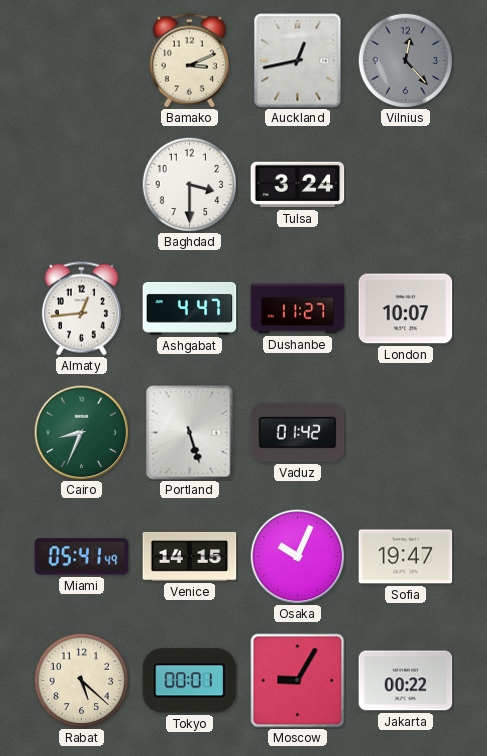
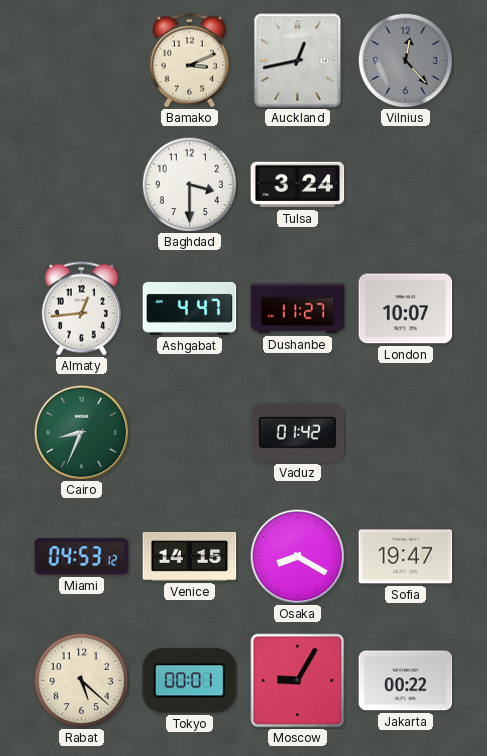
Portland: 5:27 -> none
Miami: 05:41 -> 04:53
Osaka: 10:04 -> 8:20
